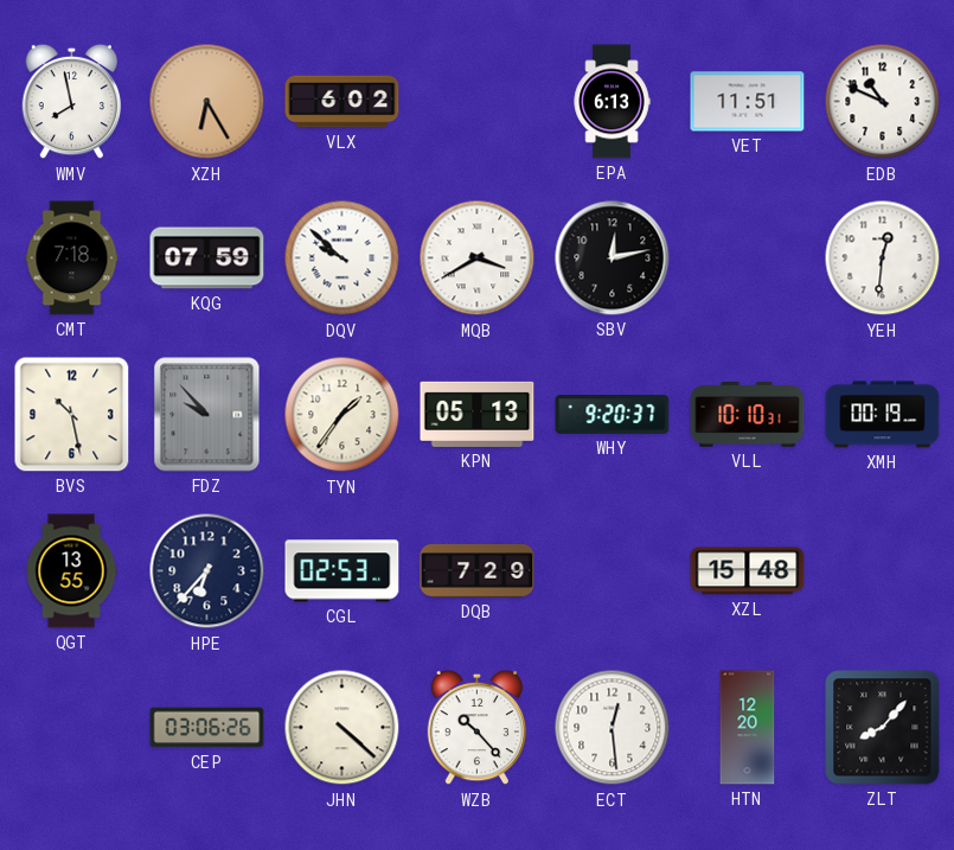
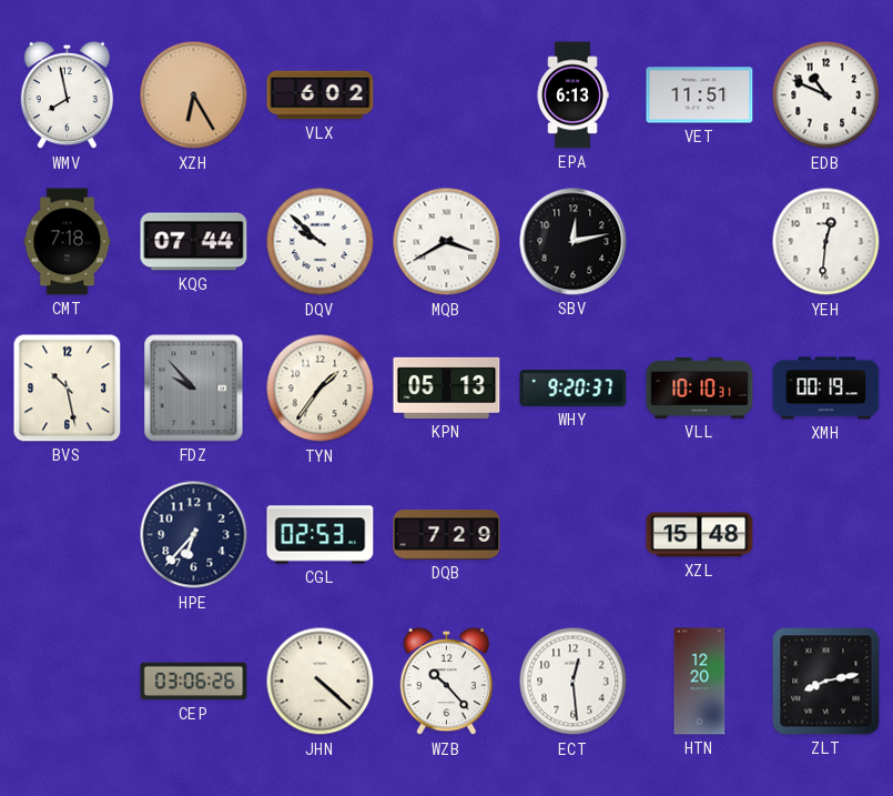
KQG: 07:59 -> 07:44
QGT: 13:55 -> none
ZLT: 8:07 -> 8:13
